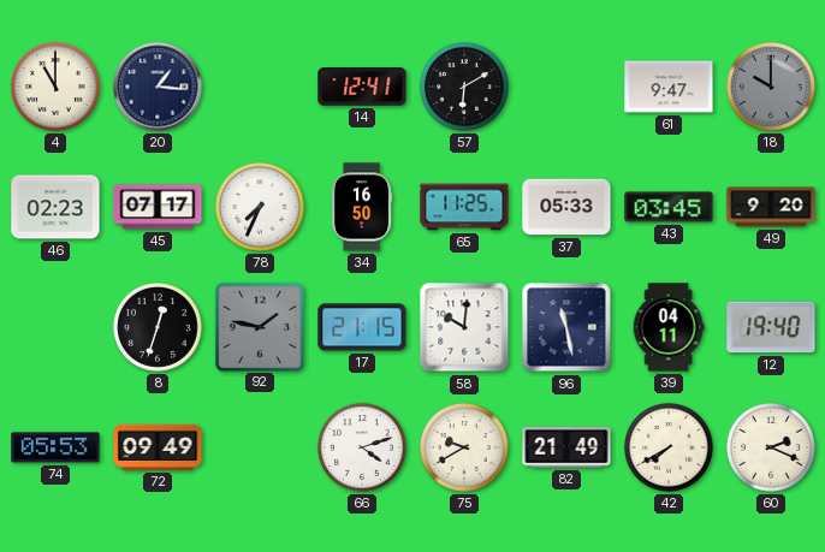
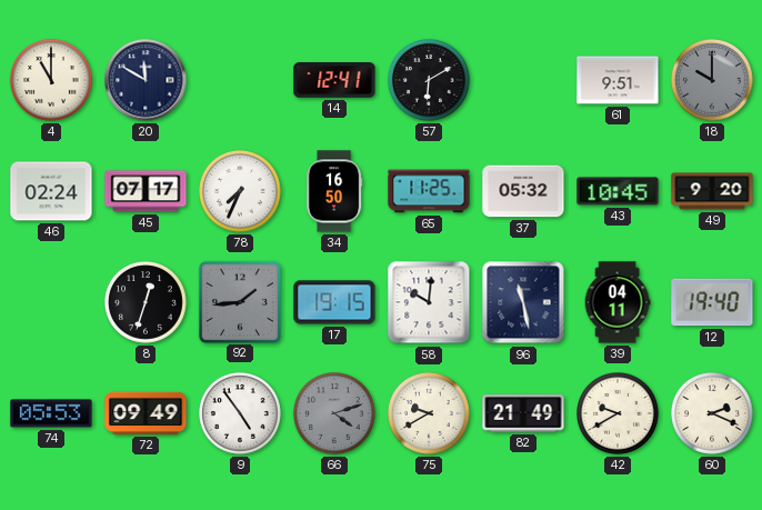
20: 1:16 -> 11:50
61: 9:47 -> 9:51
46: 02:23 -> 02:24
37: 05:33 -> 05:32
43: 03:45 -> 10:45
92: 1:47 -> 1:44
17: 21:15 -> 19:15
9: none -> 4:54
66 dial: white -> grey
42: 7:40 -> 9:40
